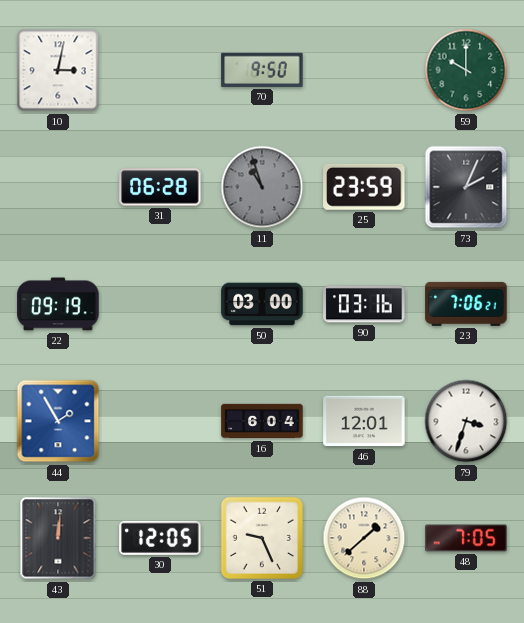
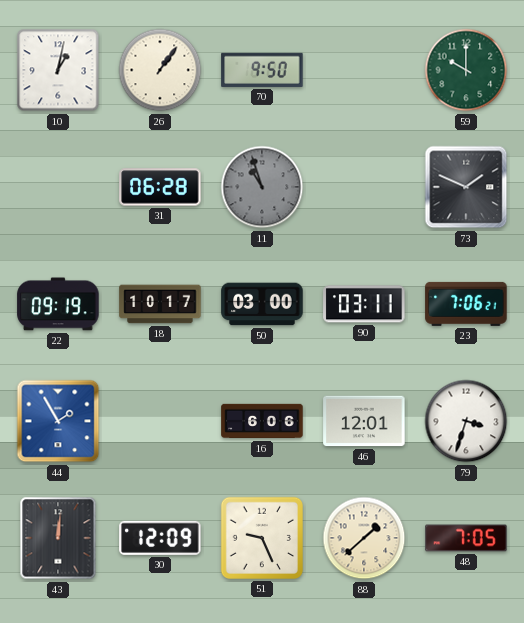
10: 3:02 -> 1:02
26: none -> 1:06
25: 23:59 -> none
73: 2:04 -> 1:49
18: none -> 10:17
90: 03:16 -> 03:11
16: 6:04 -> 6:06
30: 12:05 -> 12:09
